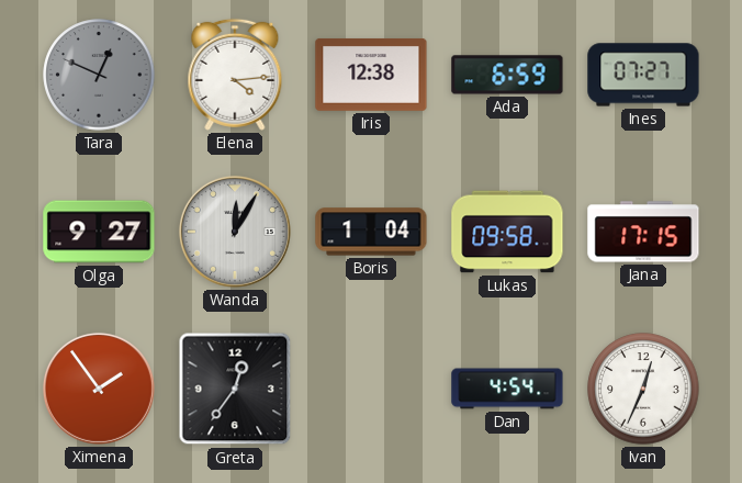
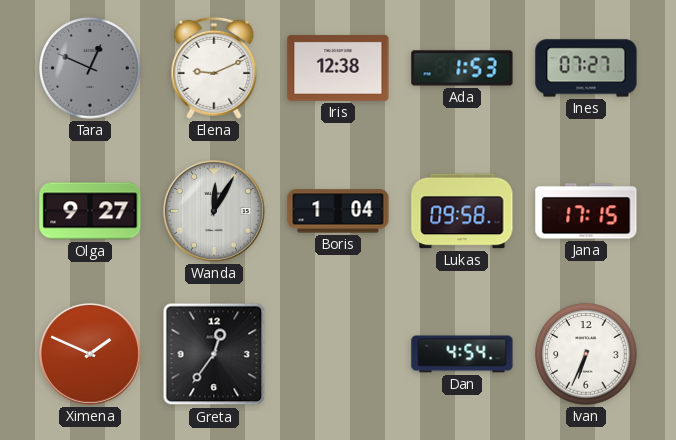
Elena: 4:14 -> 9:11
Ada: 6:59 -> 1:53
Ximena: 1:54 -> 1:49
Ivan: 12:34 -> 6:34
